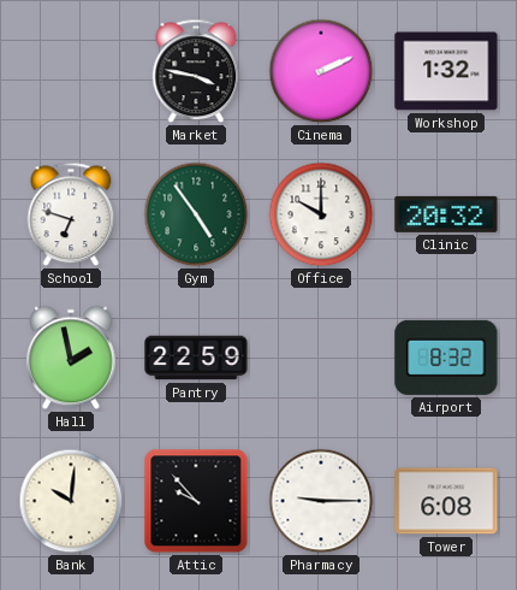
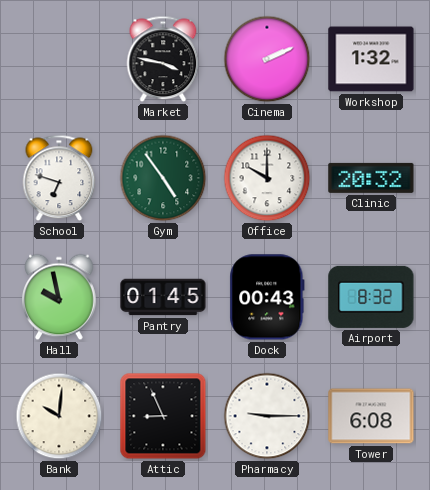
Hall: 1:58 -> 9:58
Pantry: 22:59 -> 01:45
Dock: none -> 00:43
Attic: 9:53 -> 8:56
